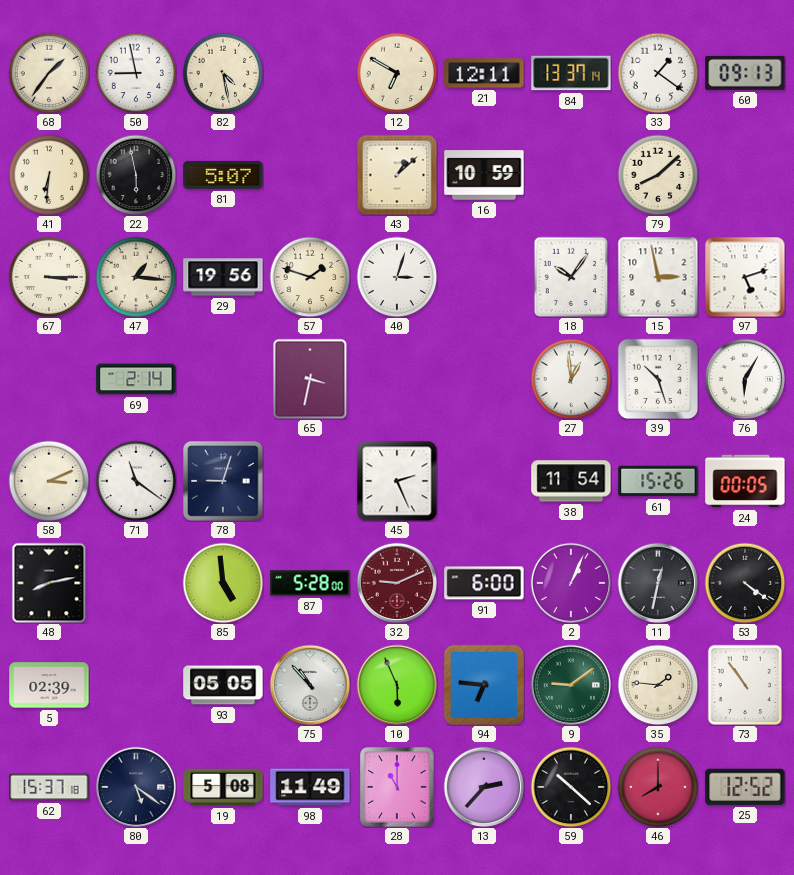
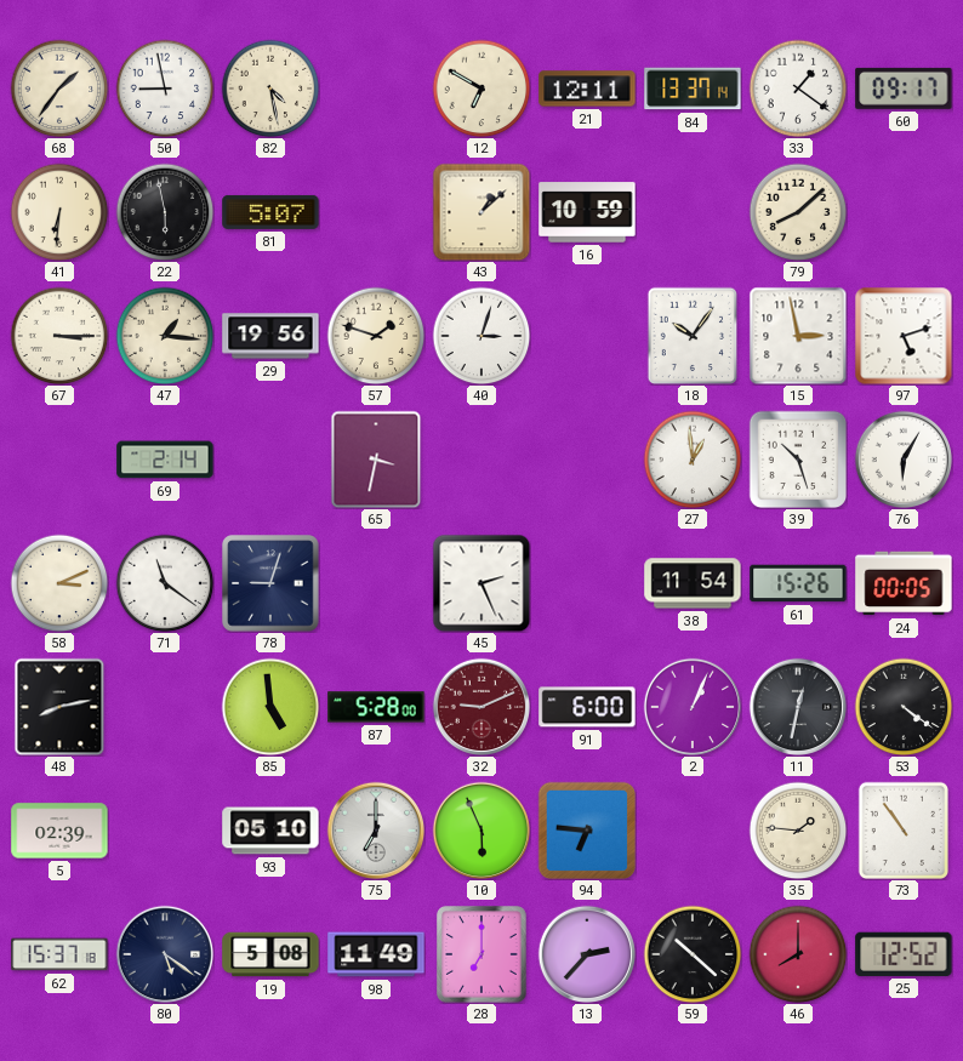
60: 09:13 -> 09:17
93: 05:05 -> 05:10
75: 10:53 -> 7:00
9: 9:09 -> none
28: 11:00 -> 7:00
